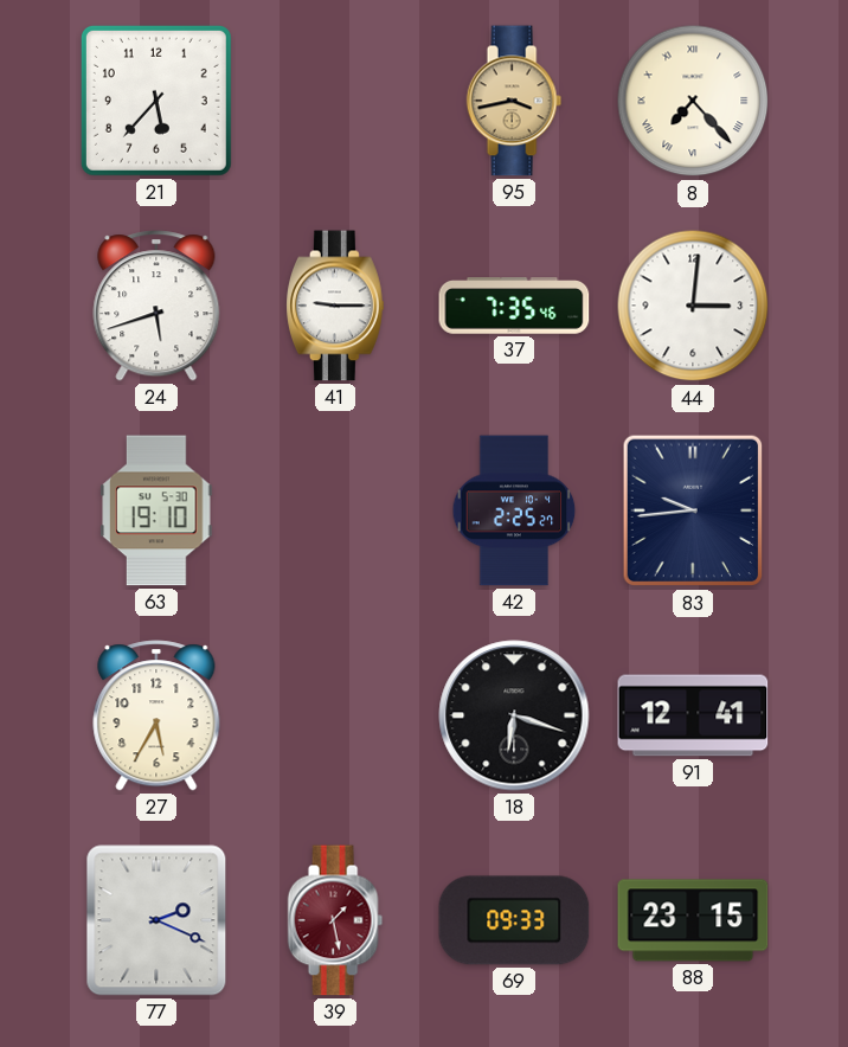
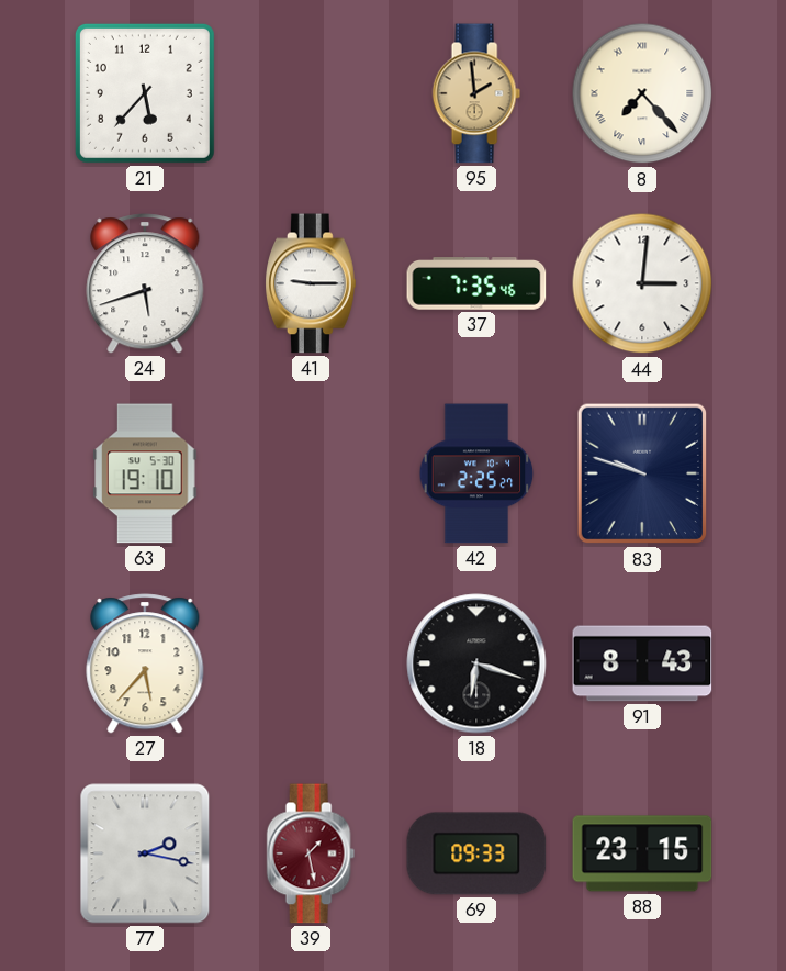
95: 3:43 -> 1:59
83: 9:44 -> 9:48
27: 5:35 -> 5:37
91: 12:41 -> 8:43
77: 2:19 -> 2:17
